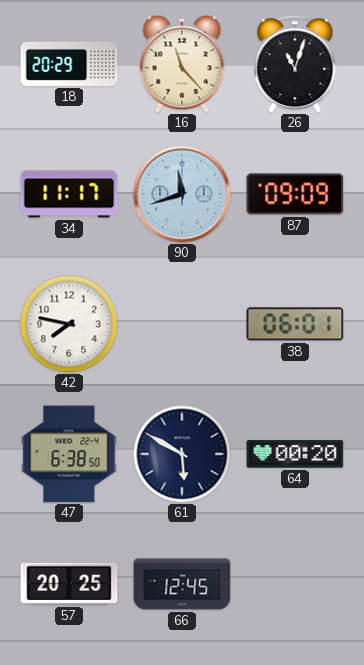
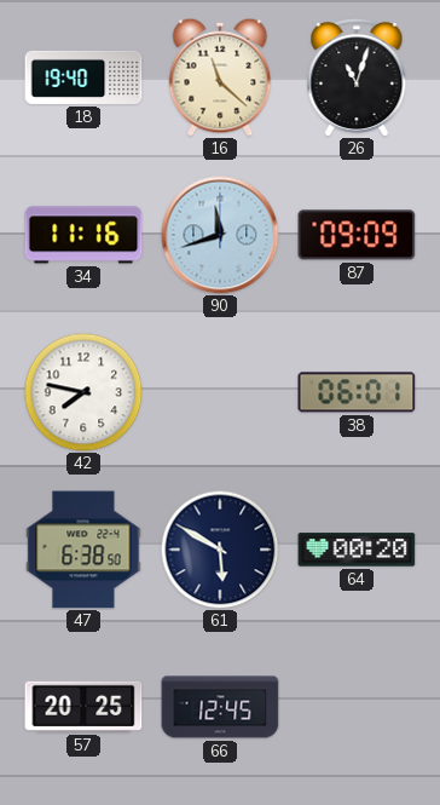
18: 20:29 -> 19:40
16: 11:23 -> 11:22
34: 11:17 -> 11:16
